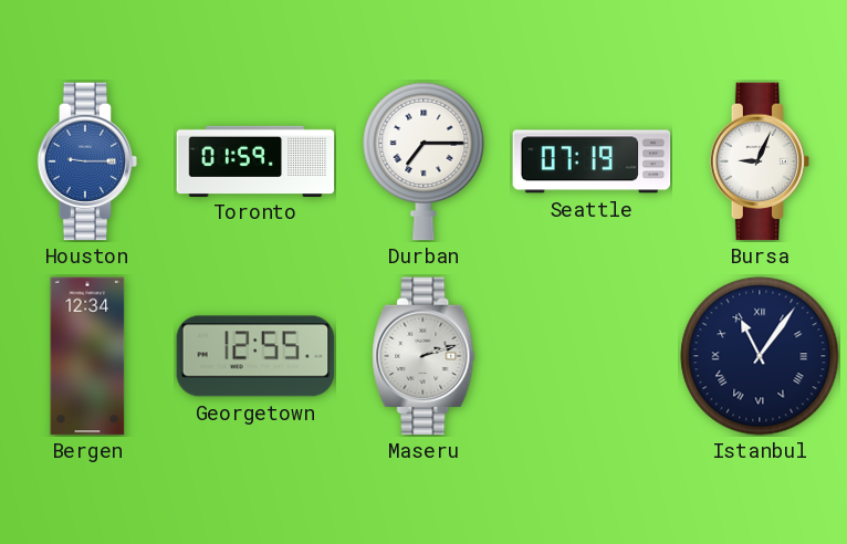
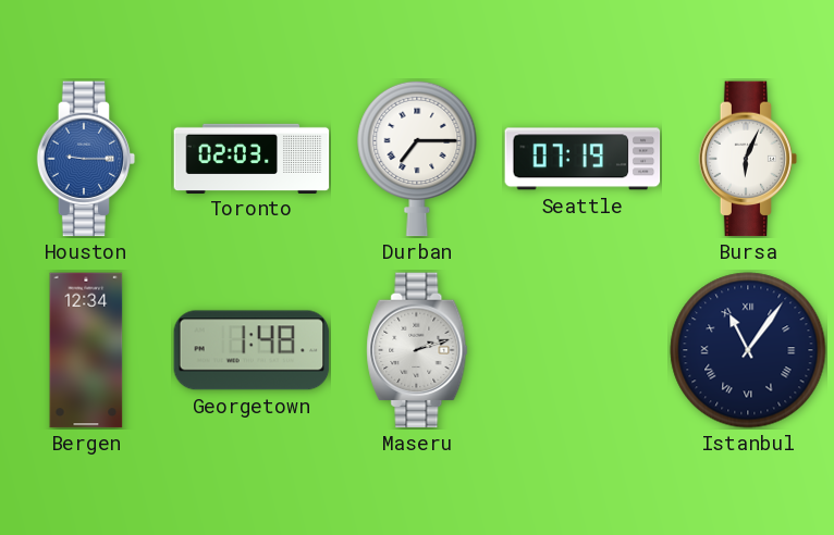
Toronto: 01:59 -> 02:03
Bursa: 9:04 -> 6:04
Georgetown: 12:55 -> 1:48
